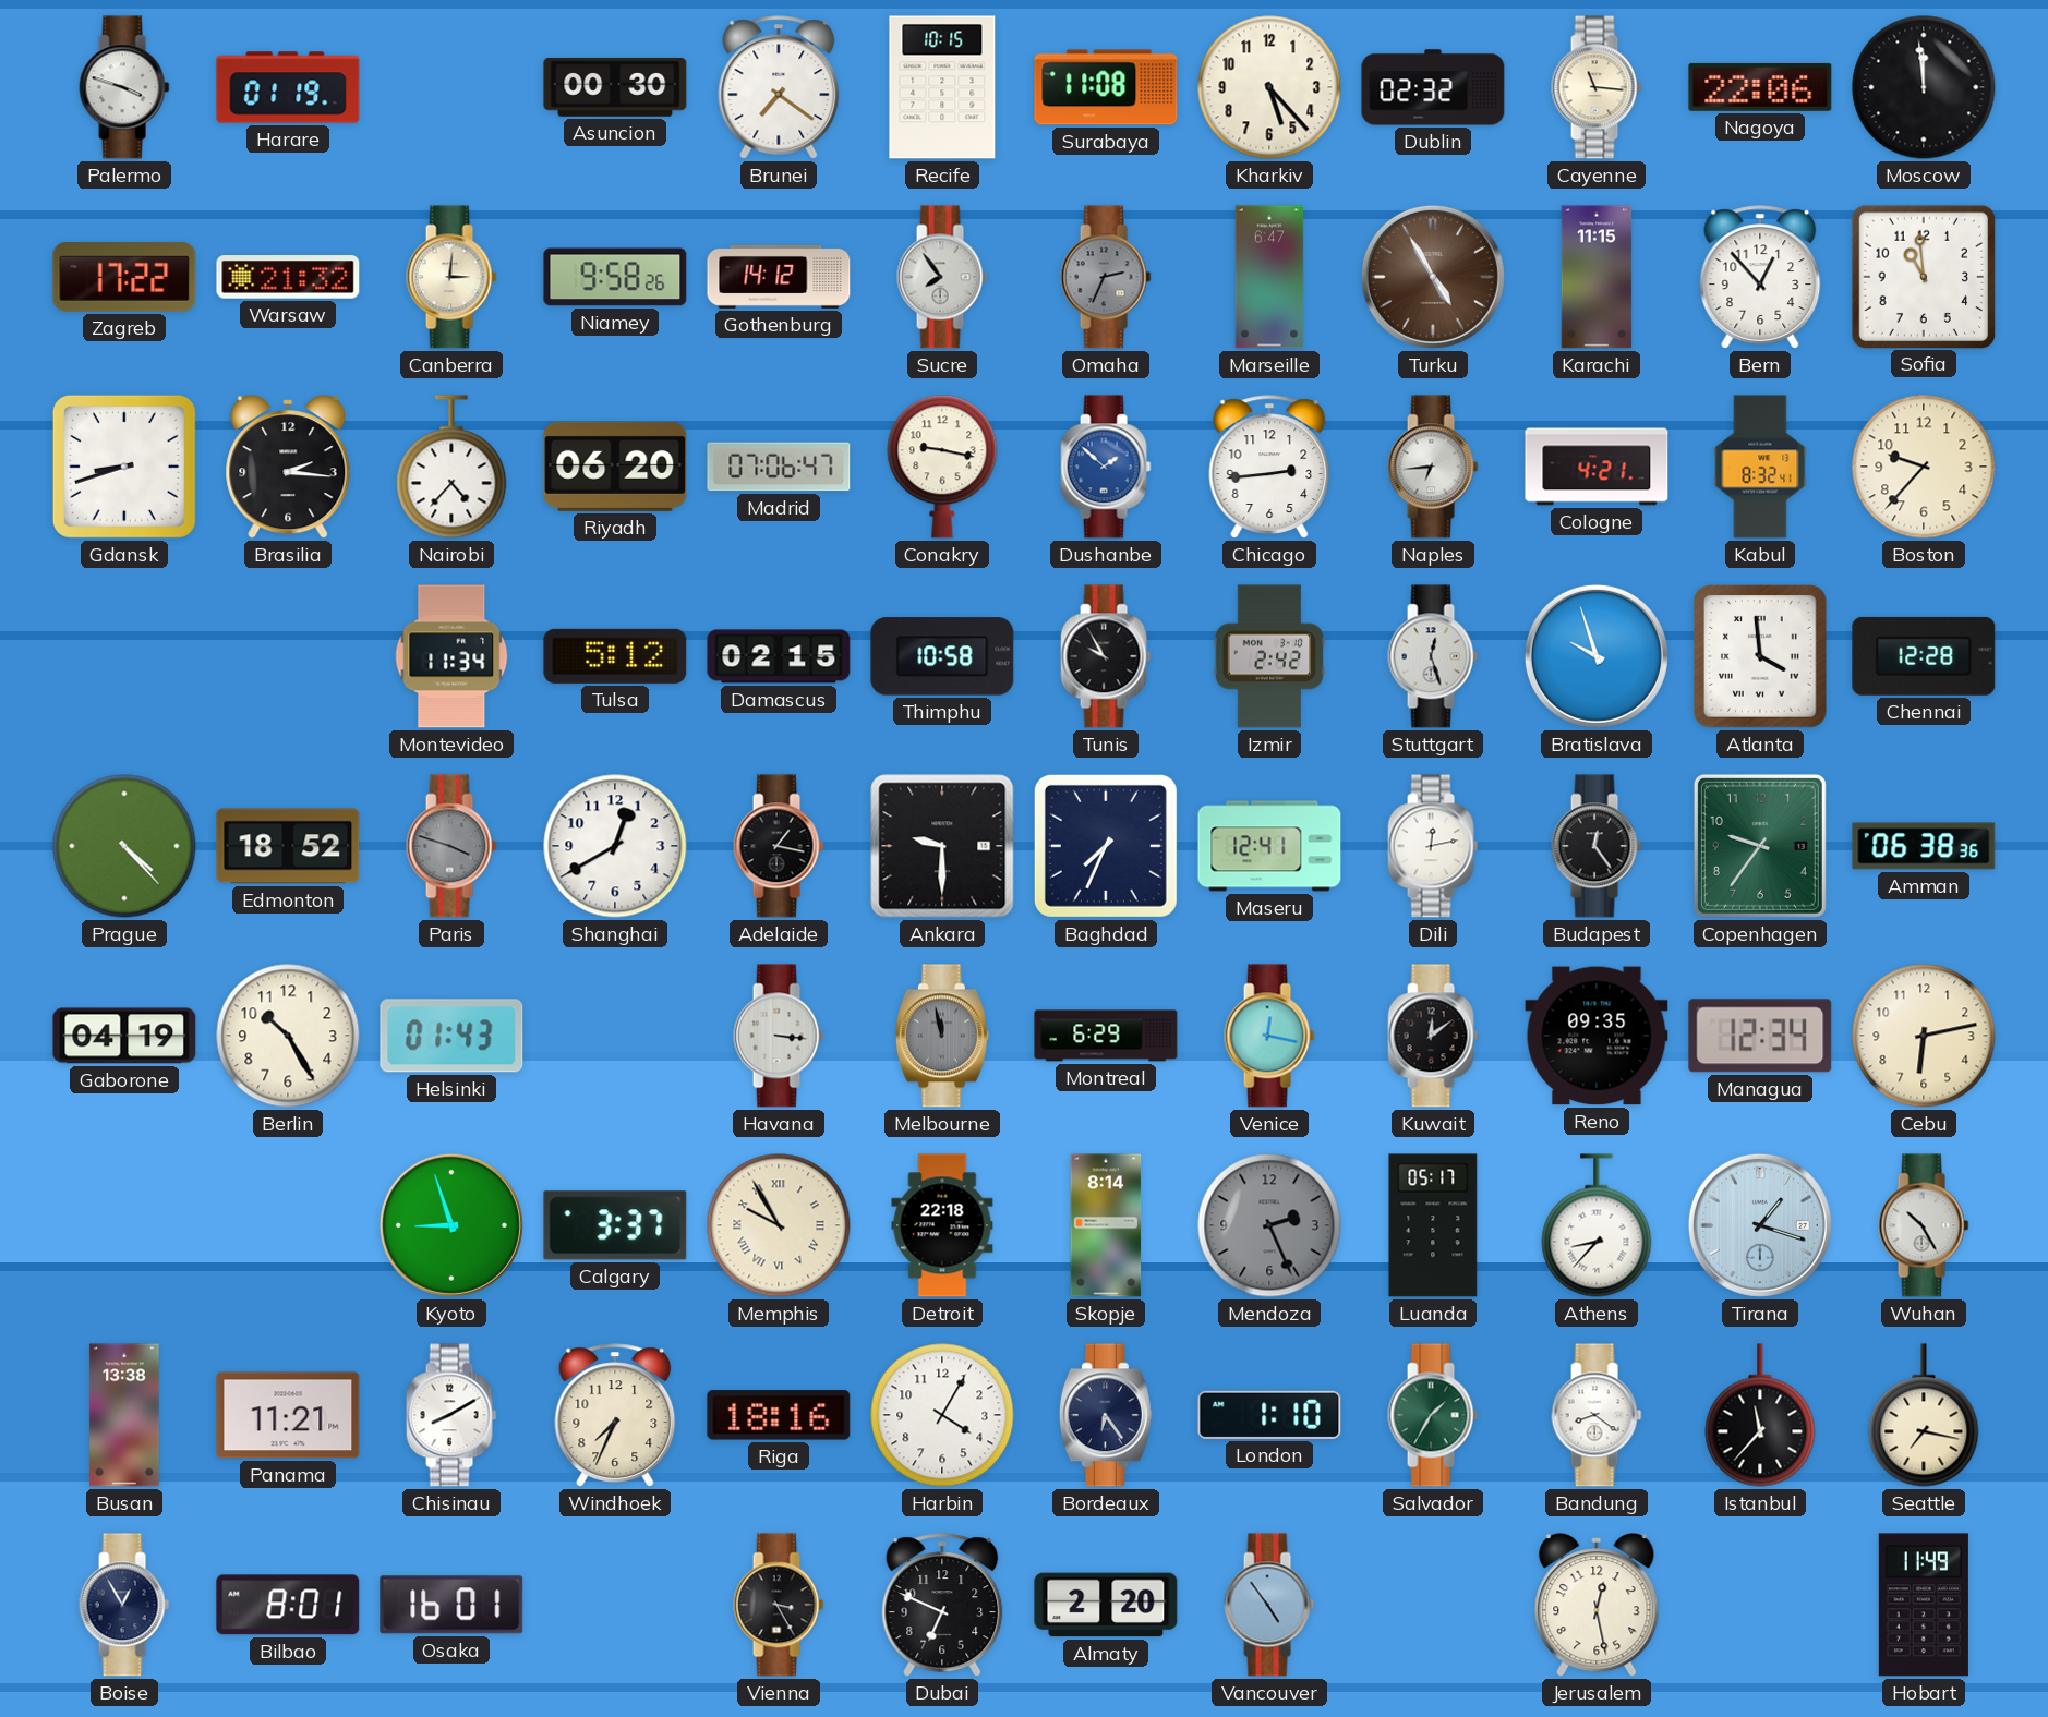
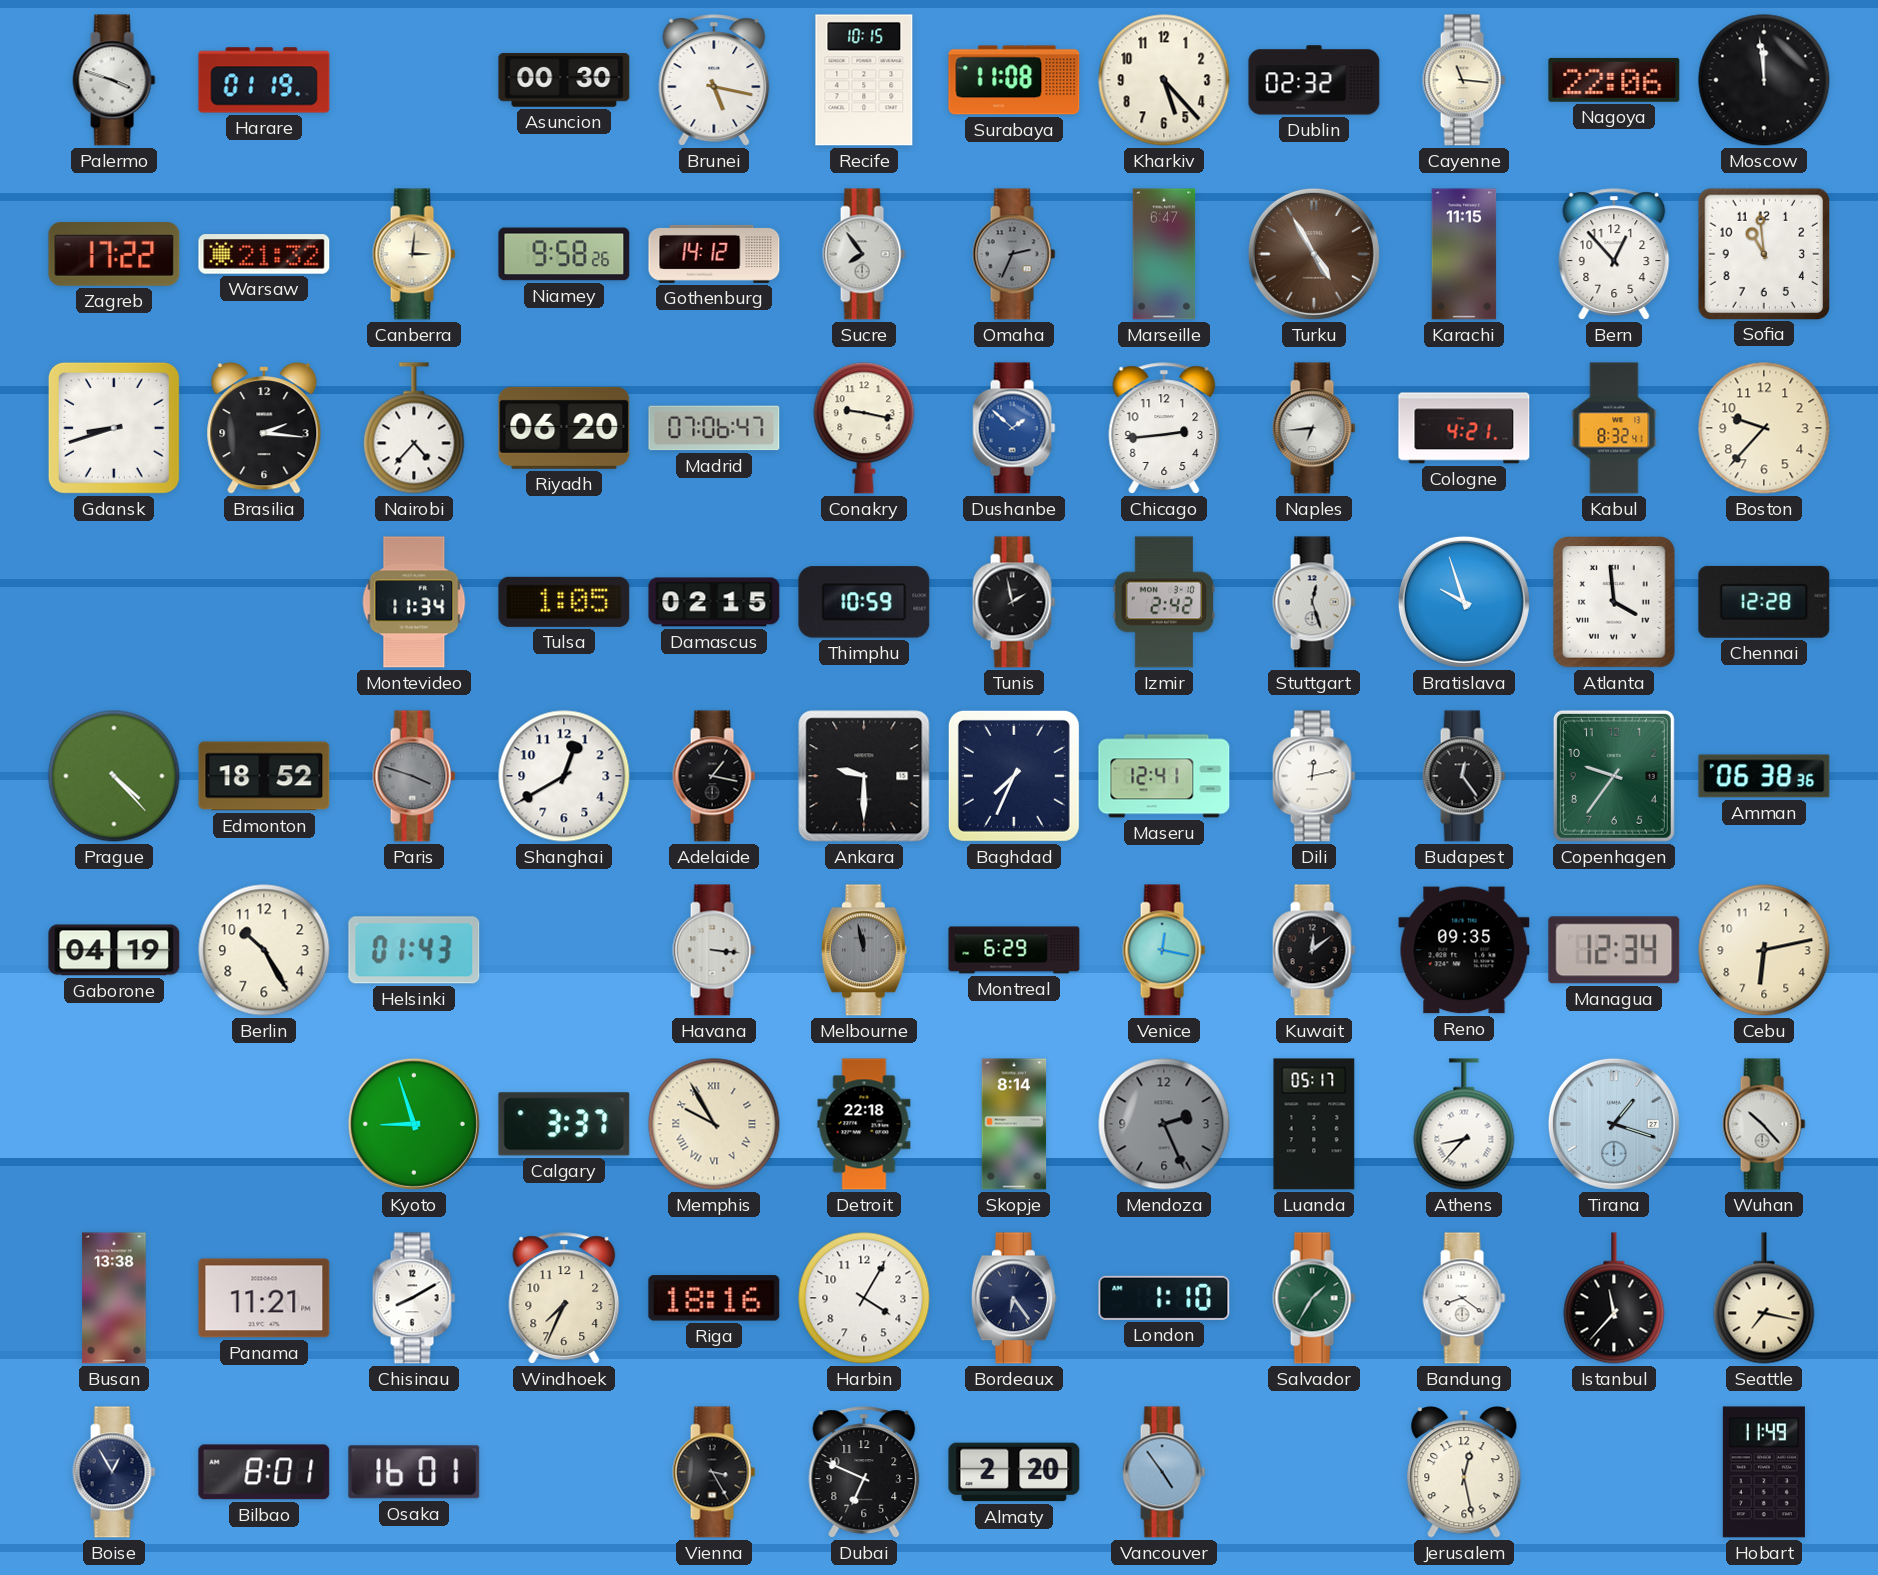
Brunei: 7:21 -> 5:17
Tulsa: 5:12 -> 1:05
Thimphu: 10:58 -> 10:59
Tunis: 9:55 -> 1:58
Wuhan: 10:25 -> 10:23
